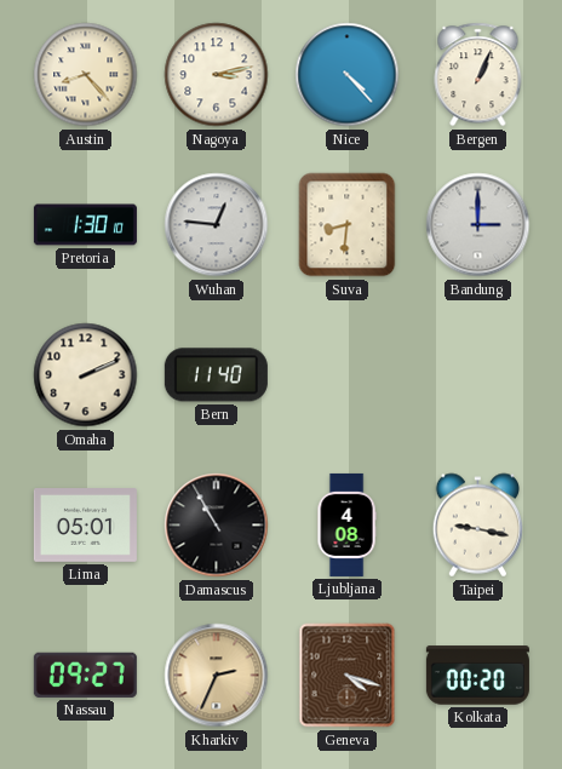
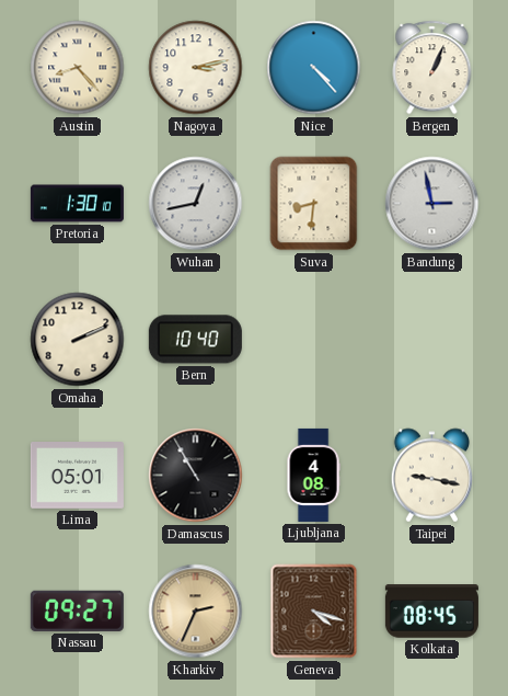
Wuhan: 12:46 -> 12:43
Bandung: 3:00 -> 2:58
Bern: 11:40 -> 10:40
Kolkata: 00:20 -> 08:45
